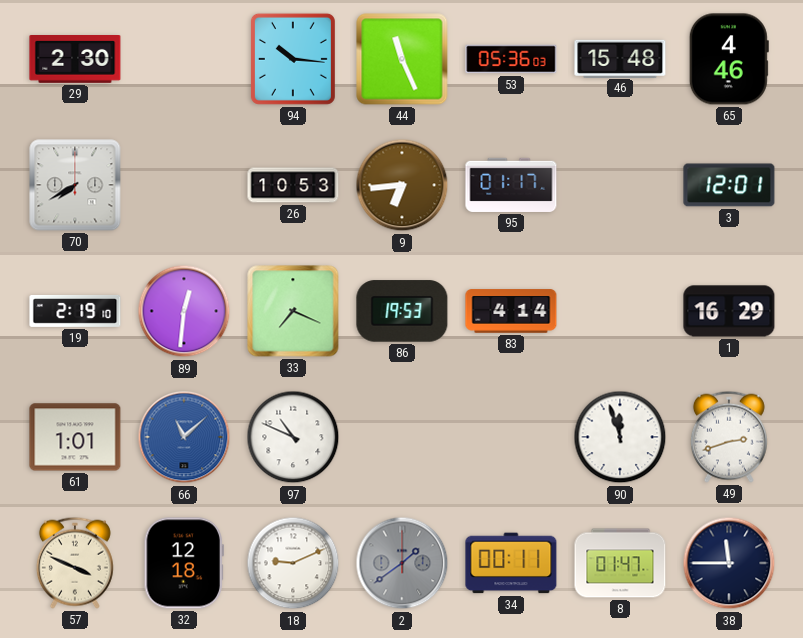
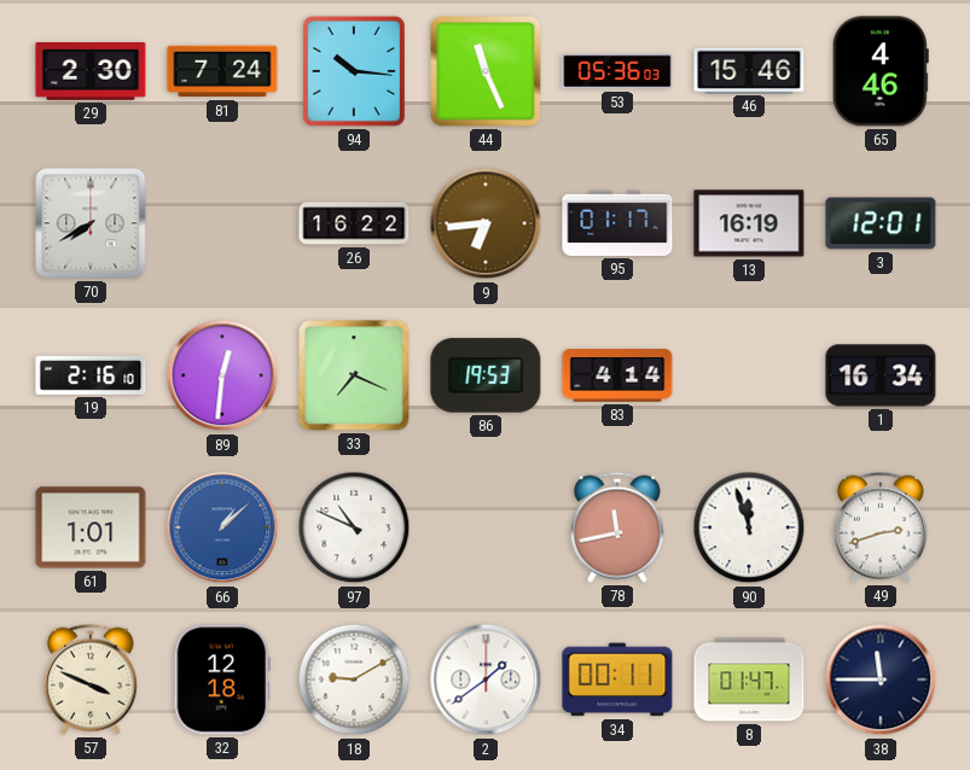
81: none -> 7:24
46: 15:48 -> 15:46
26: 10:53 -> 16:22
13: none -> 16:19
19: 2:19 -> 2:16
1: 16:29 -> 16:34
66: 11:08 -> 1:08
78: none -> 11:43
18: 9:11 -> 9:10
2 dial: grey -> white
